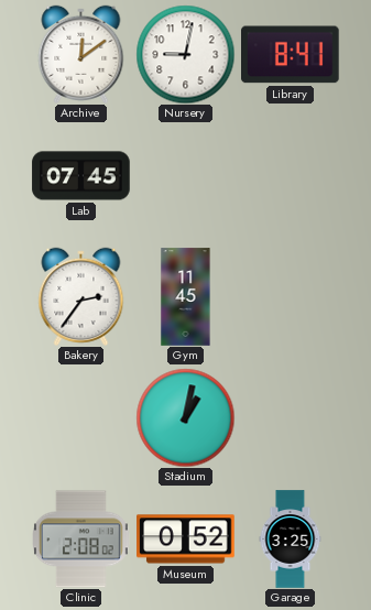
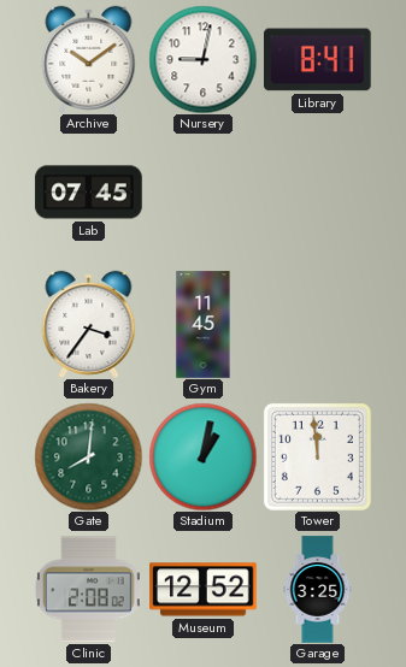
Archive: 12:09 -> 10:09
Bakery: 2:36 -> 3:36
Gate: none -> 8:01
Tower: none -> 11:59
Museum: 0:52 -> 12:52
